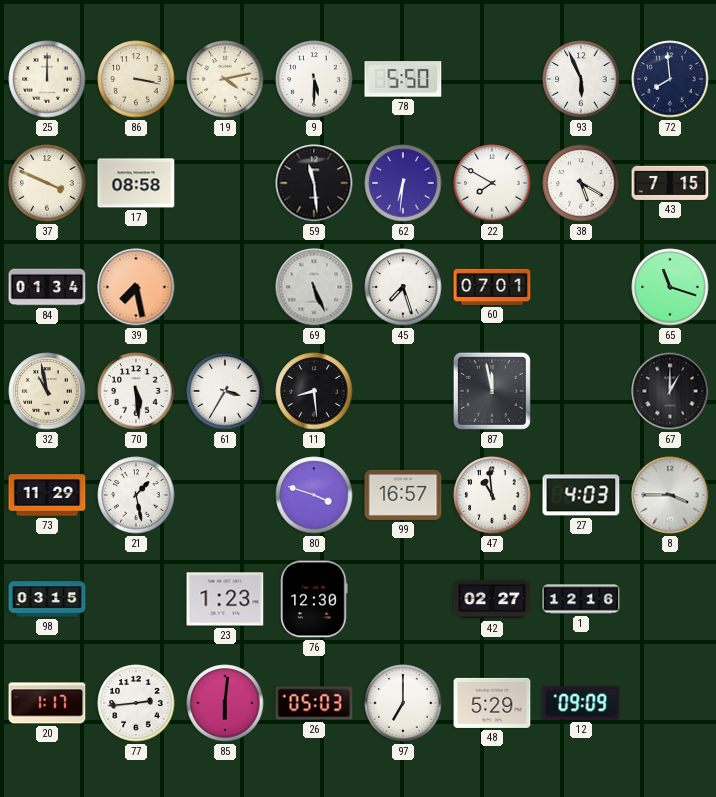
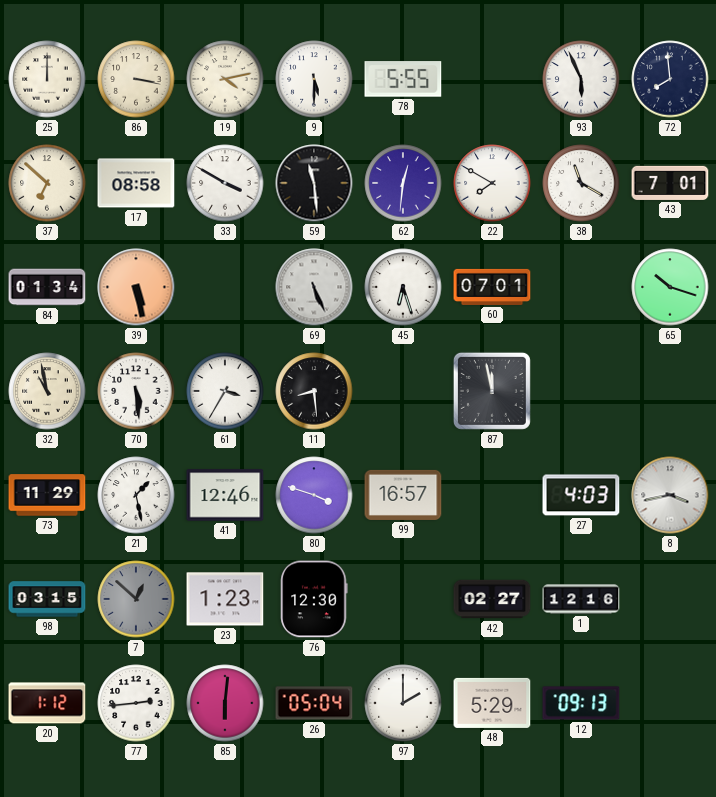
78: 5:50 -> 5:55
37: 3:49 -> 6:52
33: none -> 3:50
62: 6:31 -> 12:31
38: 5:20 -> 11:20
43: 7:15 -> 7:01
39: 7:28 -> 5:28
45: 7:27 -> 6:27
65: 11:18 -> 10:18
67: 1:00 -> none
41: none -> 12:46
47: 10:59 -> none
8: 3:45 -> 3:43
7: none -> 12:52
20: 1:17 -> 1:12
26: 05:03 -> 05:04
97: 7:00 -> 2:00
12: 09:09 -> 09:13
